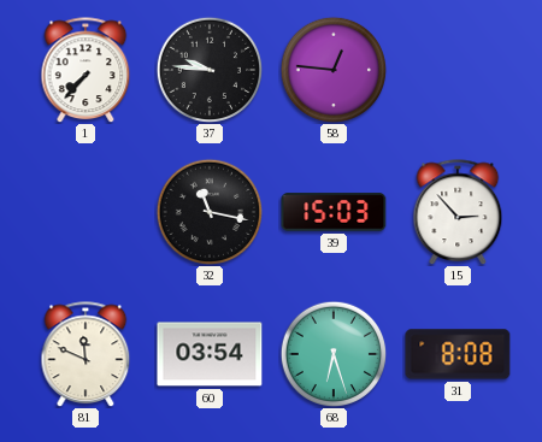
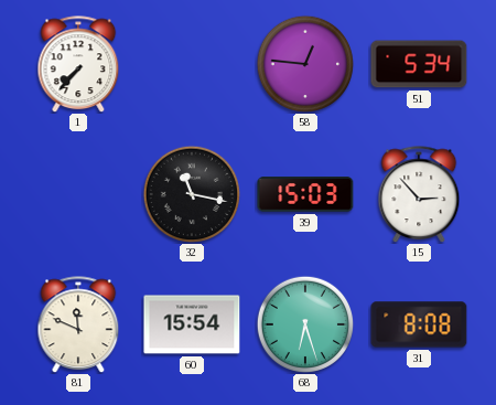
37: 9:46 -> none
51: none -> 5:34
60: 03:54 -> 15:54
